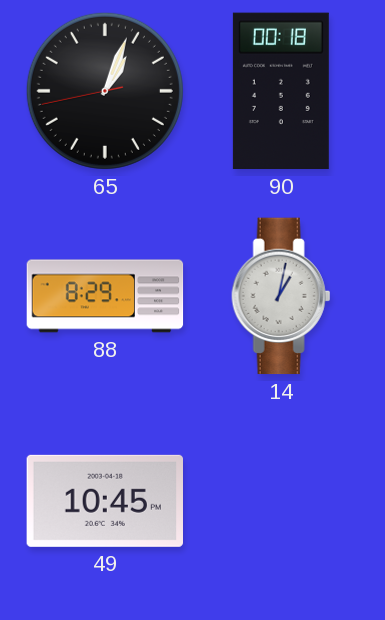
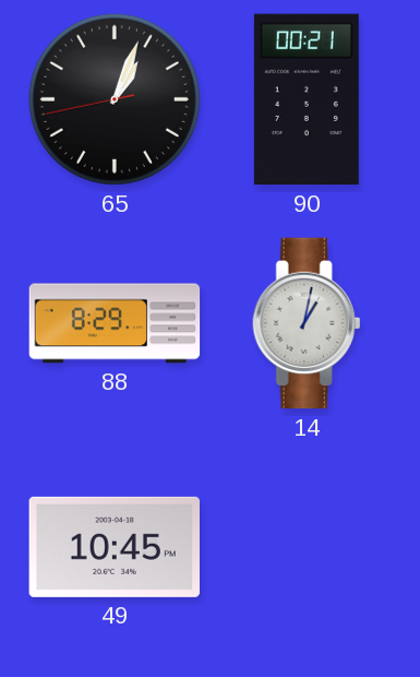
90: 00:18 -> 00:21
